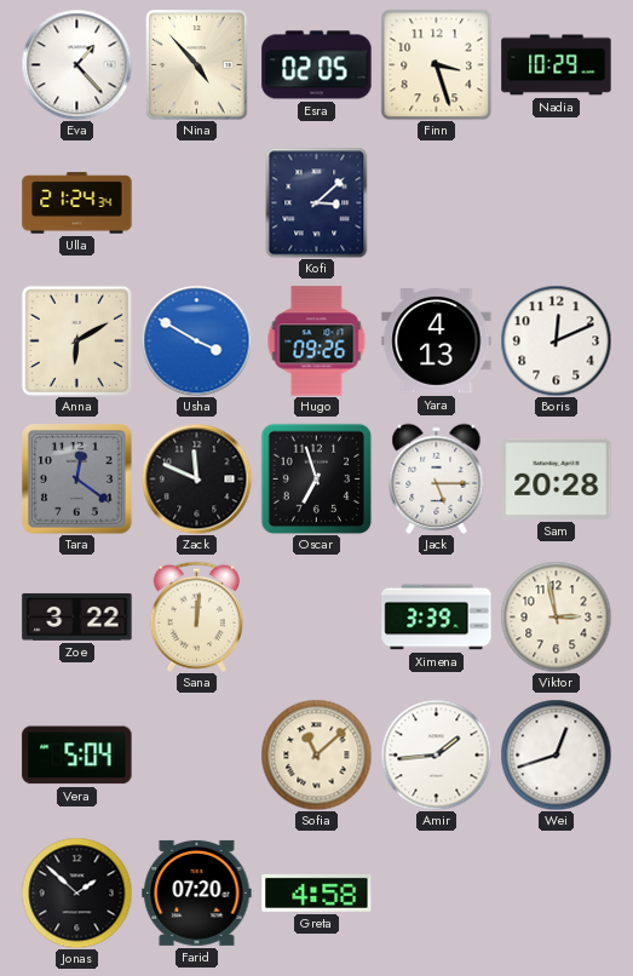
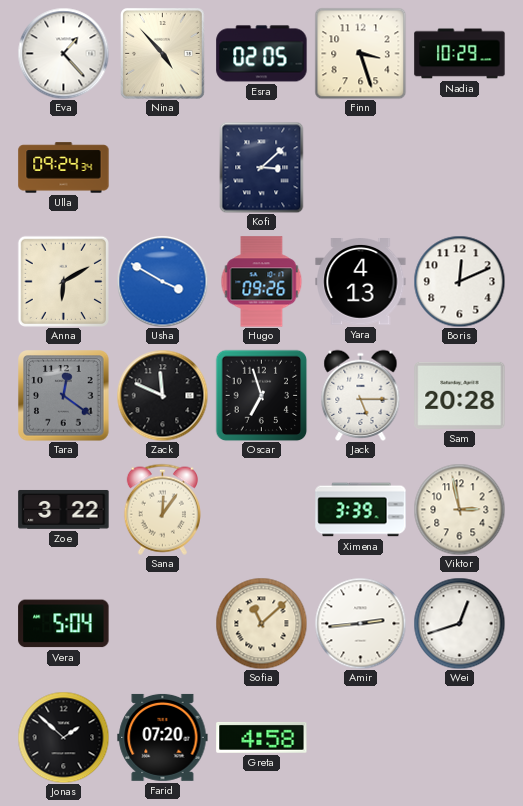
Ulla: 21:24 -> 09:24
Sana: 12:01 -> 12:06
Amir: 1:44 -> 2:44
